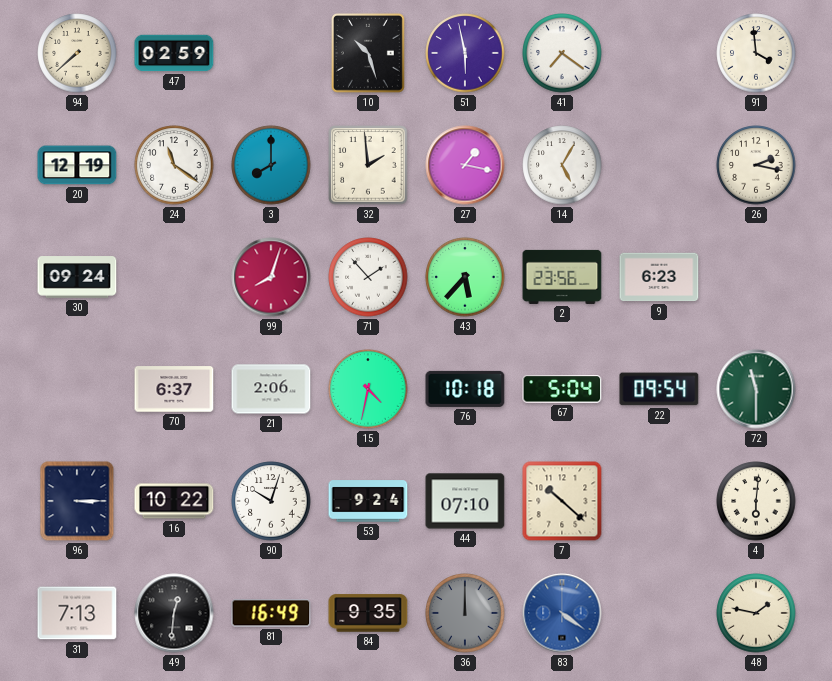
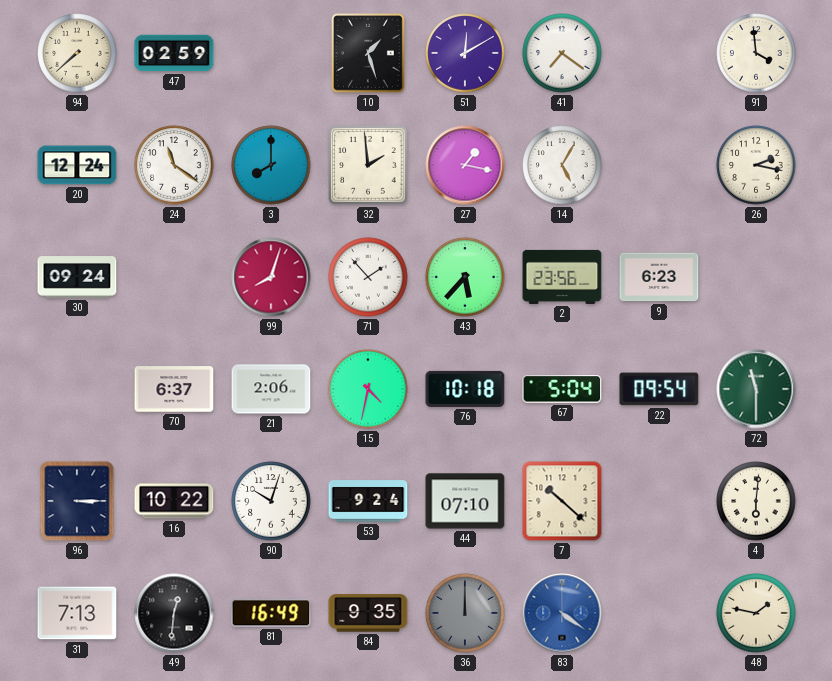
10: 10:27 -> 1:27
51: 5:58 -> 12:10
20: 12:19 -> 12:24
